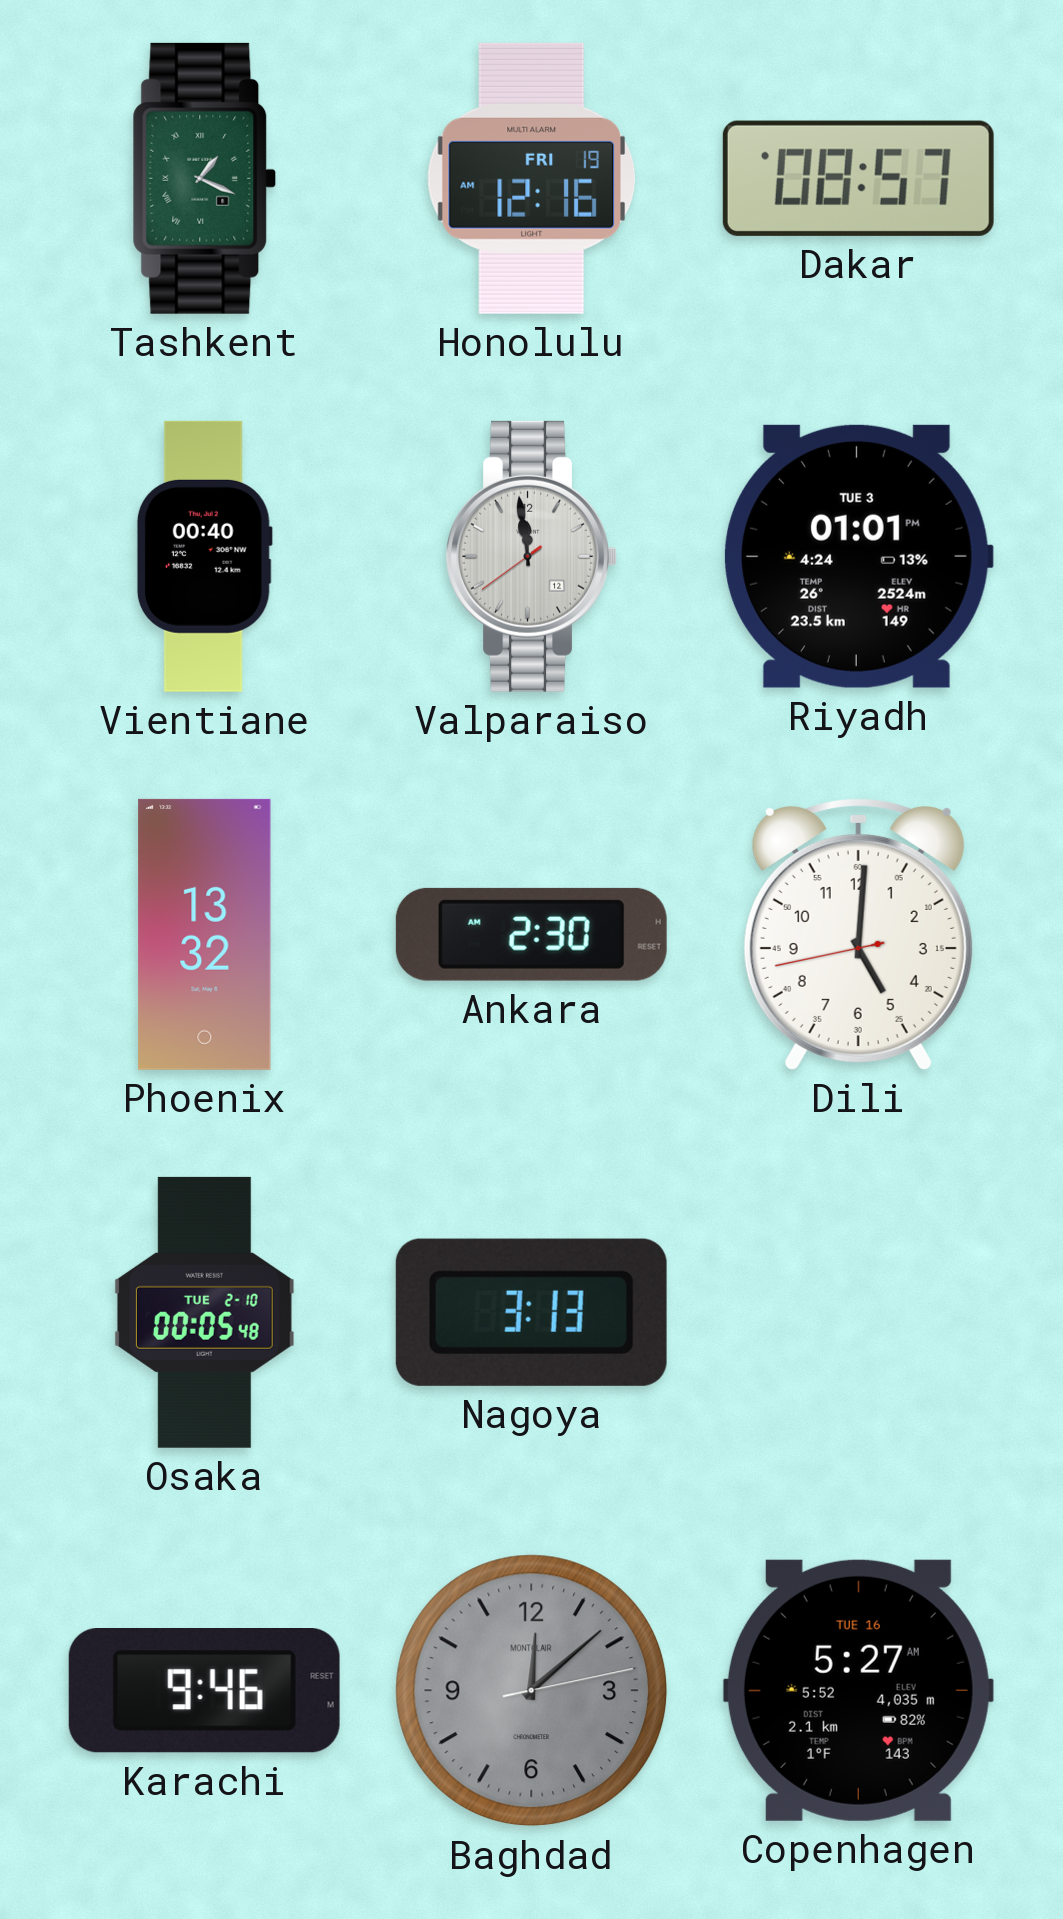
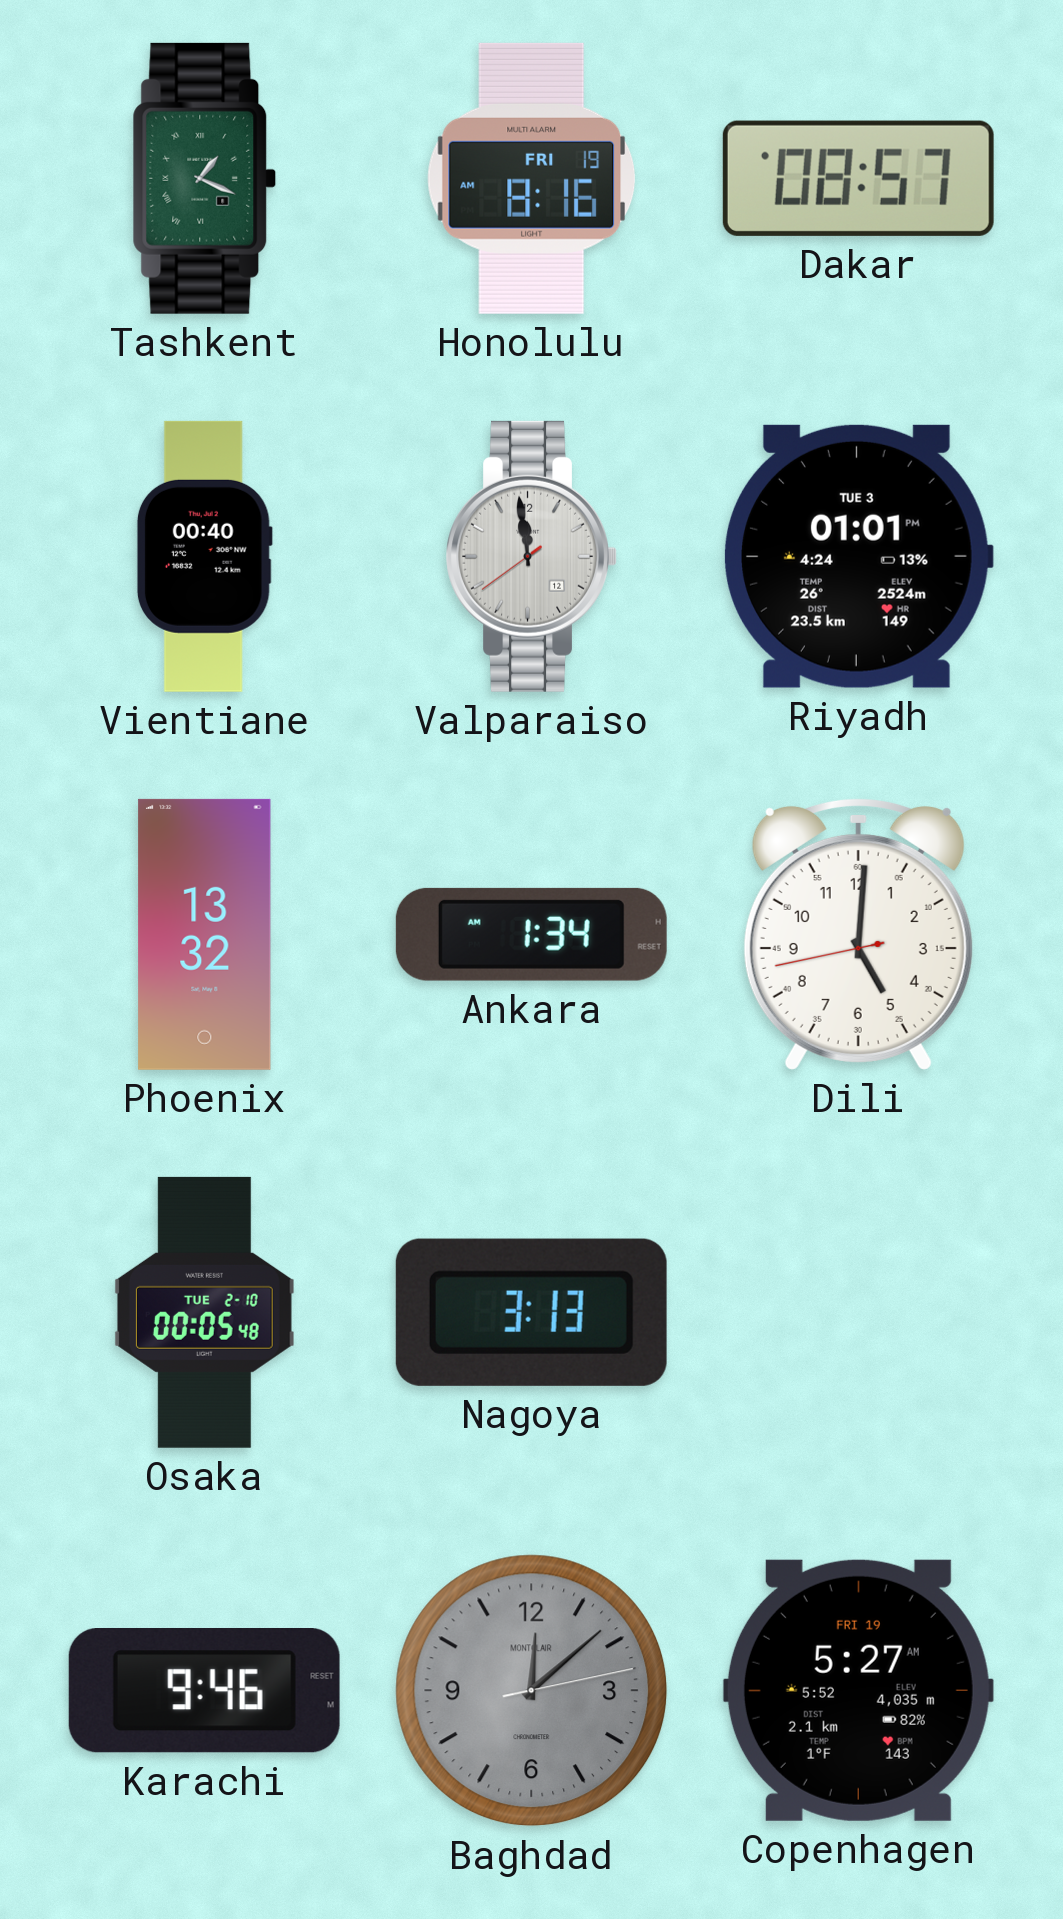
Honolulu: 12:16 -> 8:16
Ankara: 2:30 -> 1:34
Copenhagen date: TUE 16 -> FRI 19
